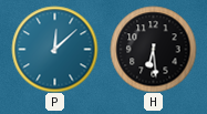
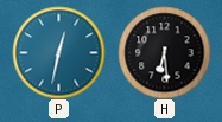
P: 12:08 -> 12:32
